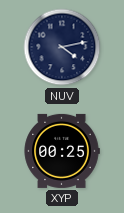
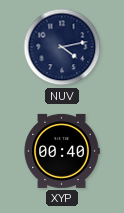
XYP: 00:25 -> 00:40
